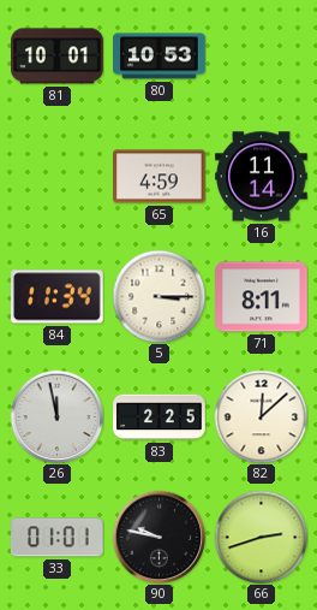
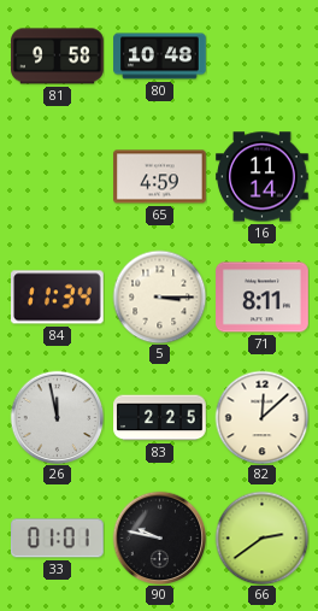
81: 10:01 -> 9:58
80: 10:53 -> 10:48
66: 2:42 -> 2:39
